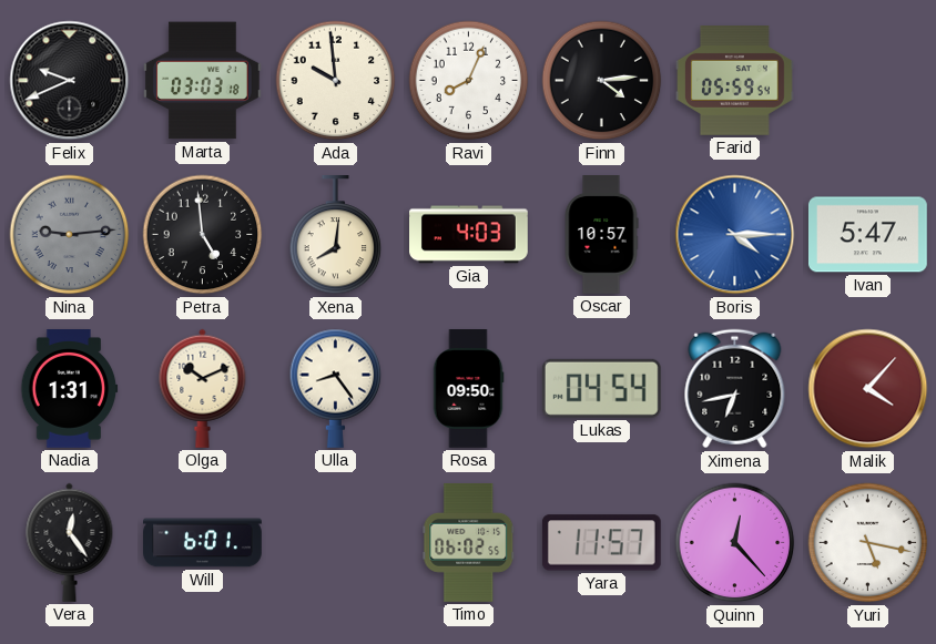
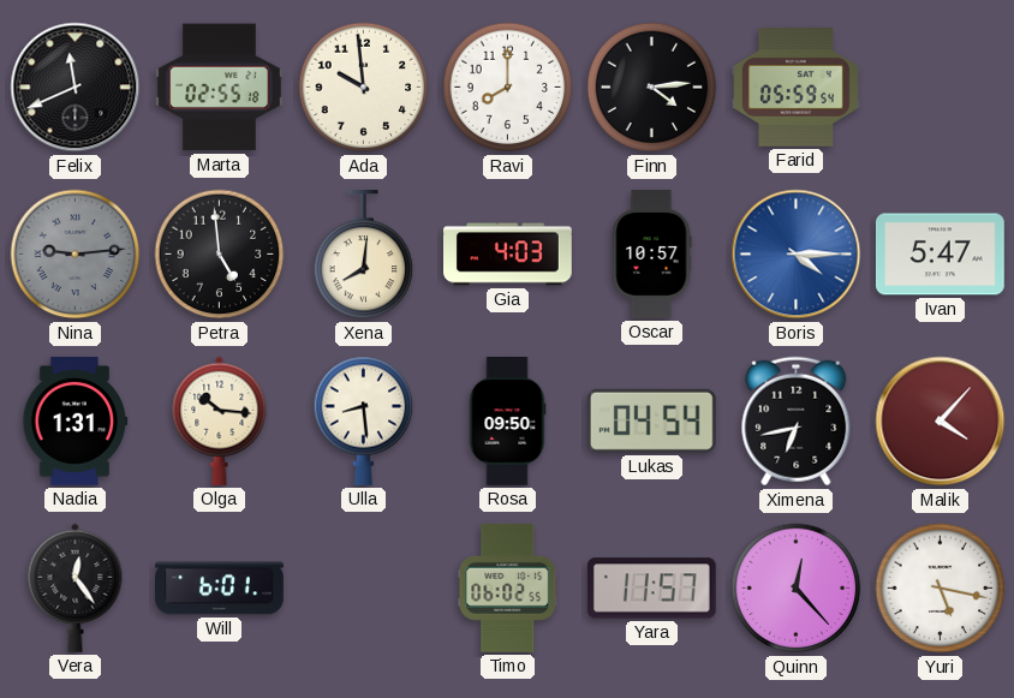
Felix: 9:41 -> 11:41
Marta: 03:03 -> 02:55
Ravi: 8:04 -> 8:00
Olga: 10:11 -> 10:16
Ulla: 8:24 -> 8:29
